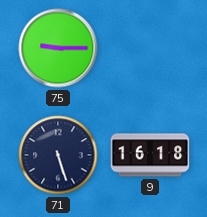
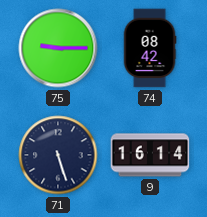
74: none -> 08:42
9: 16:18 -> 16:14
